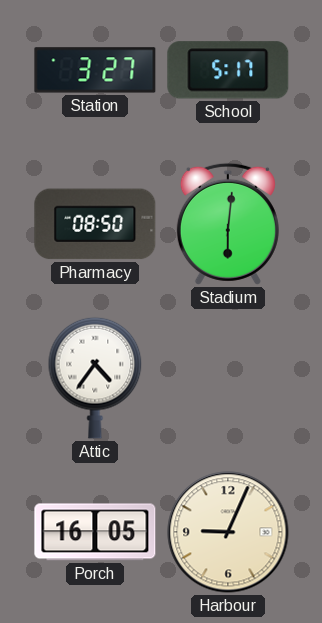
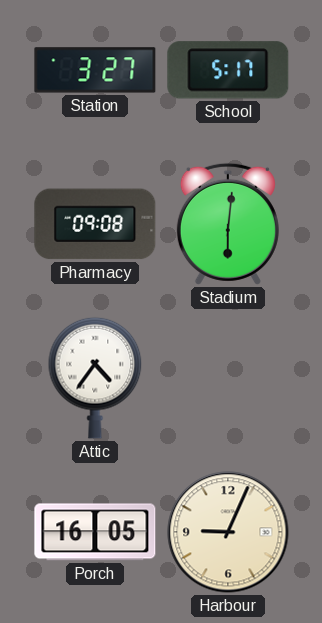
Pharmacy: 08:50 -> 09:08
